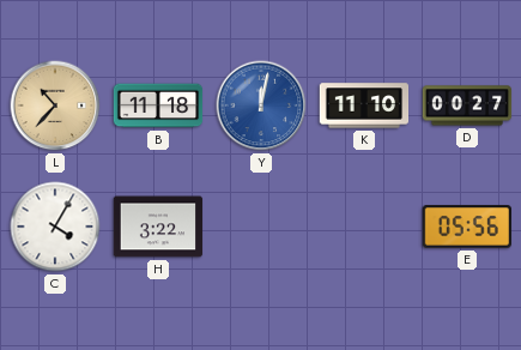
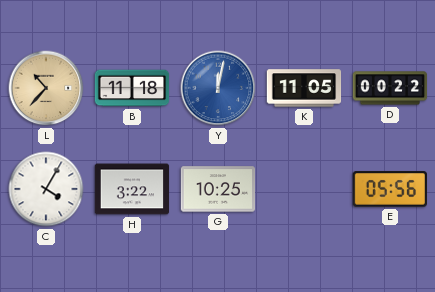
K: 11:10 -> 11:05
D: 00:27 -> 00:22
G: none -> 10:25
